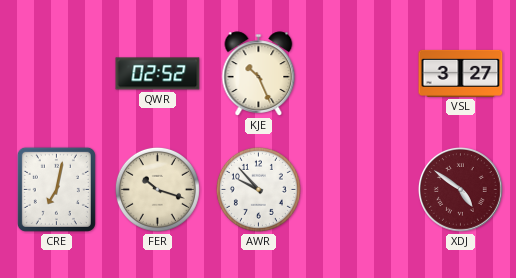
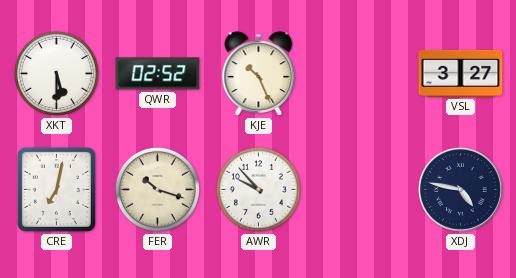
XKT: none -> 5:30
XDJ: 4:51 -> 4:47
XDJ dial: burgundy -> navy
